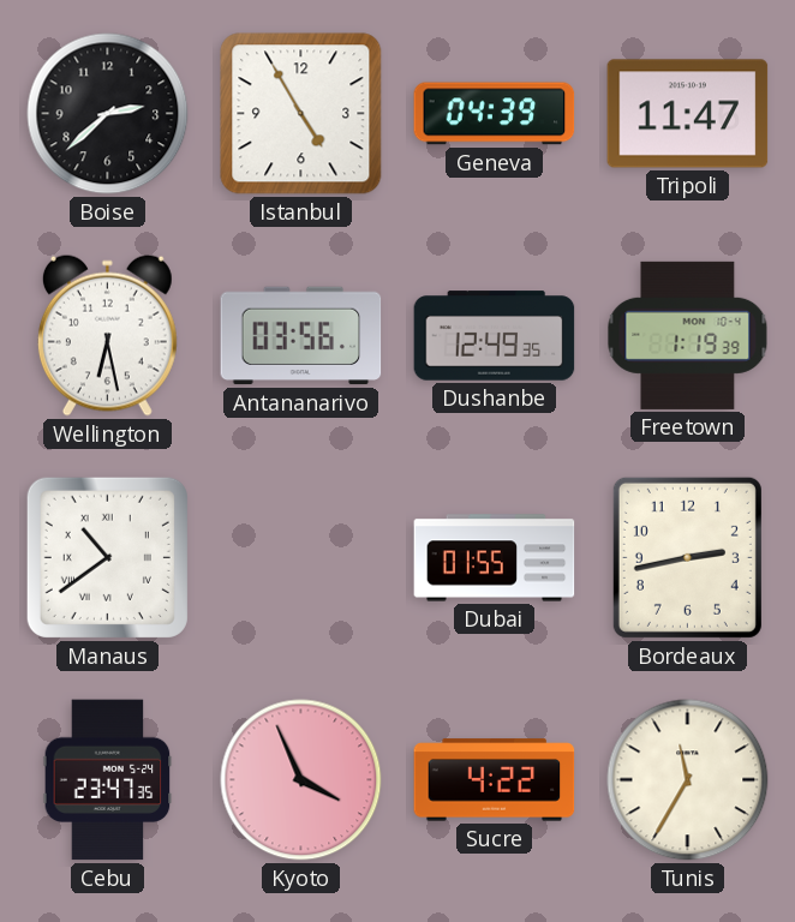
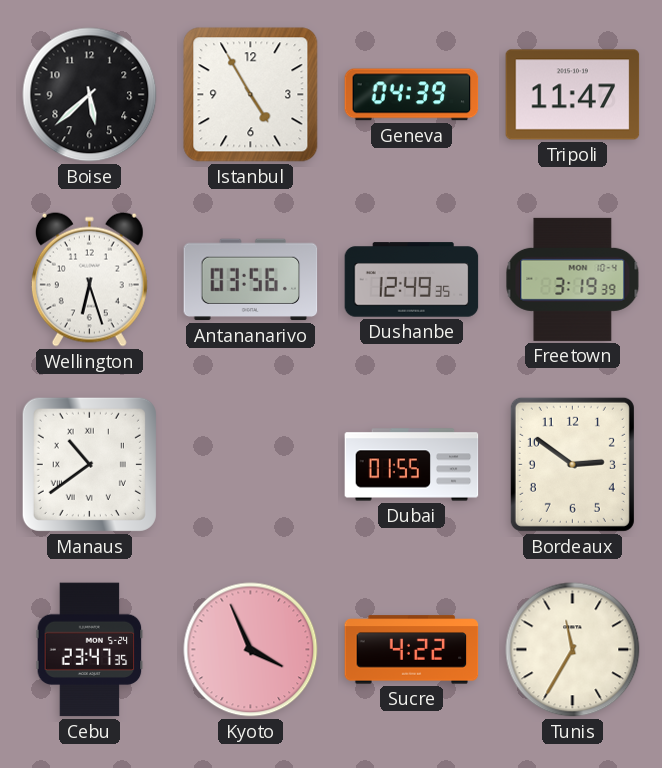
Boise: 2:38 -> 5:38
Wellington: 6:28 -> 6:27
Freetown: 1:19 -> 3:19
Bordeaux: 2:43 -> 2:51
